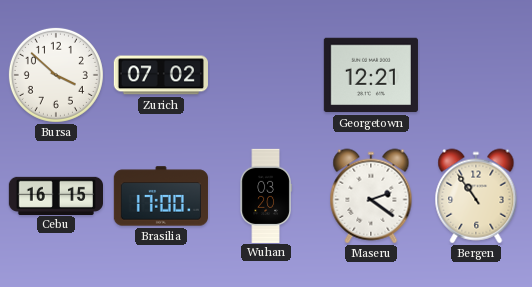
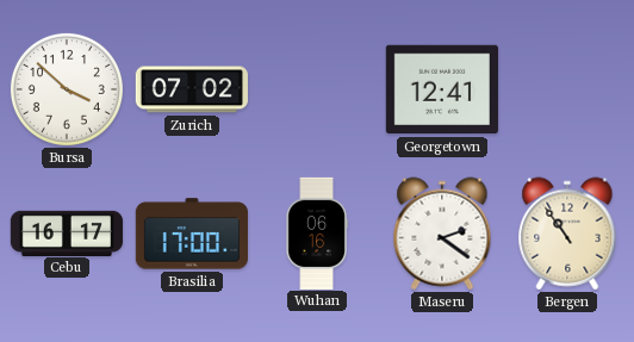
Georgetown: 12:21 -> 12:41
Cebu: 16:15 -> 16:17
Wuhan: 03:20 -> 06:16
